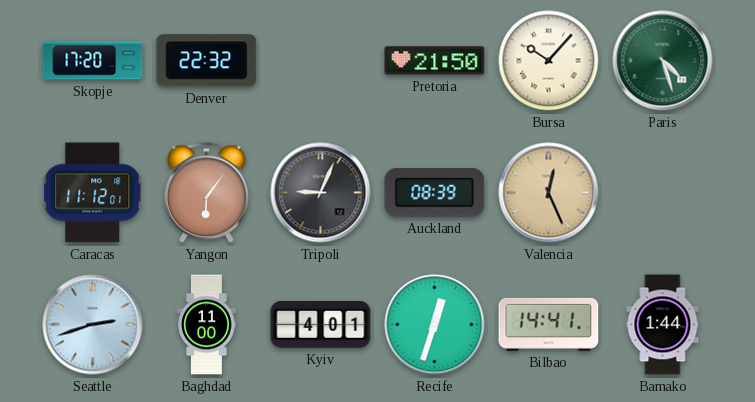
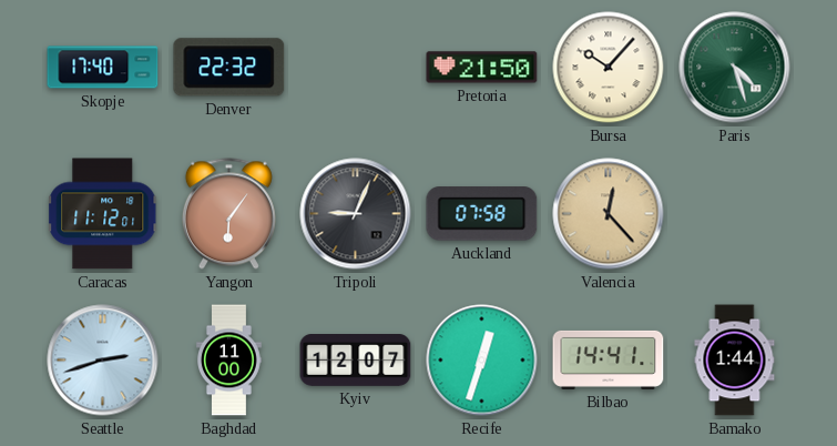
Skopje: 17:20 -> 17:40
Auckland: 08:39 -> 07:58
Valencia: 12:26 -> 12:23
Kyiv: 4:01 -> 12:07
